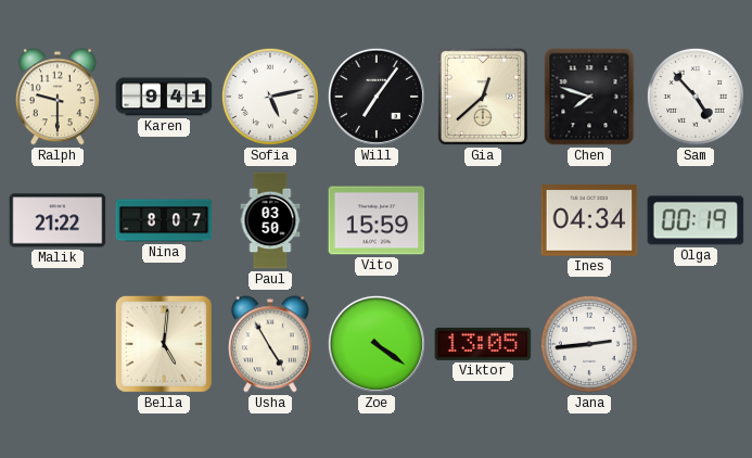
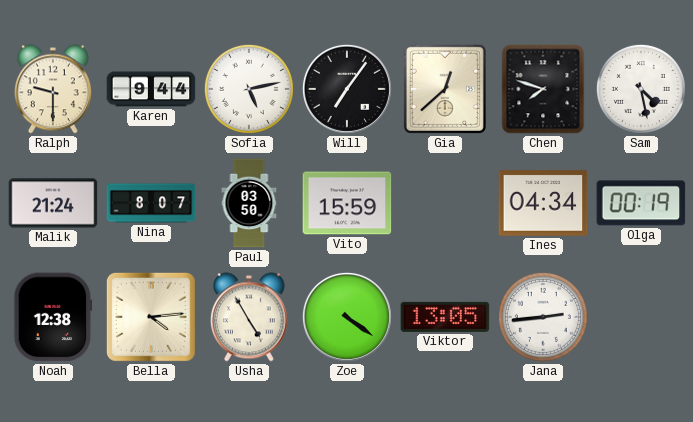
Karen: 9:41 -> 9:44
Sam: 4:53 -> 4:28
Malik: 21:22 -> 21:24
Noah: none -> 12:38
Bella: 5:01 -> 4:14
